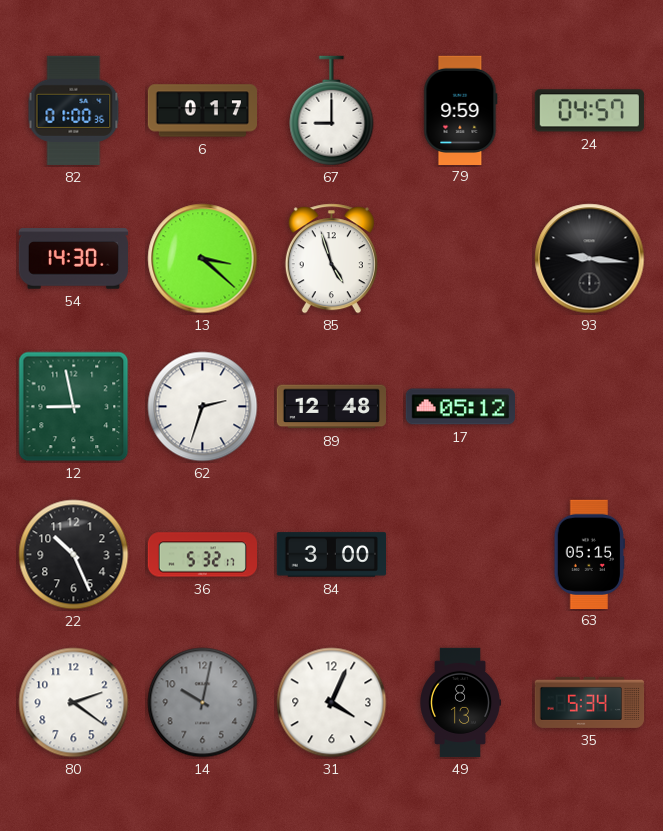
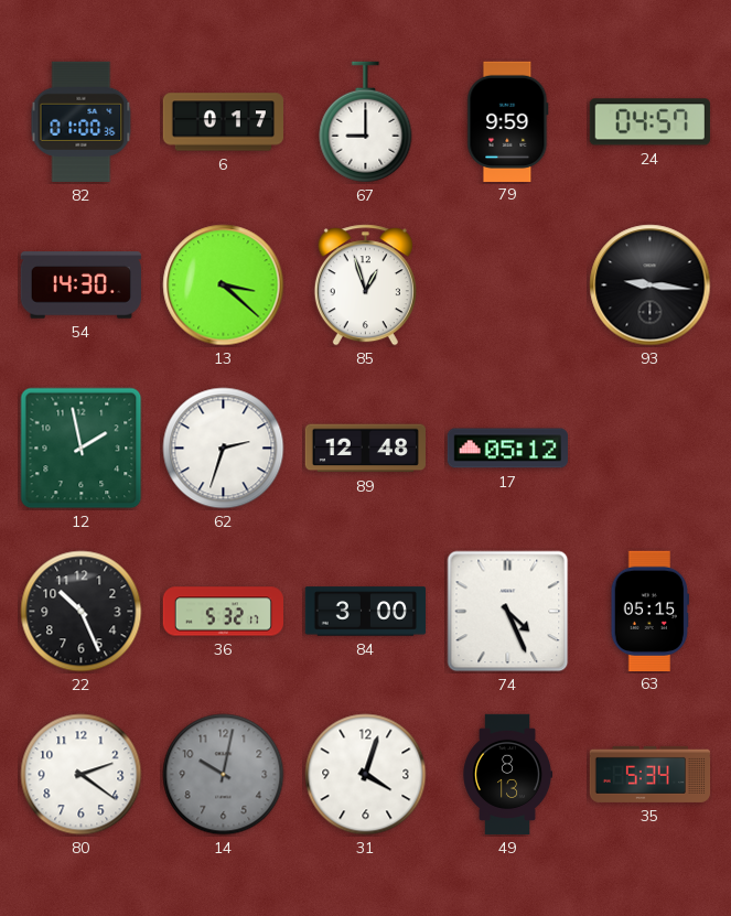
85: 4:57 -> 12:57
12: 8:58 -> 1:58
74: none -> 4:26
31: 4:04 -> 4:03
